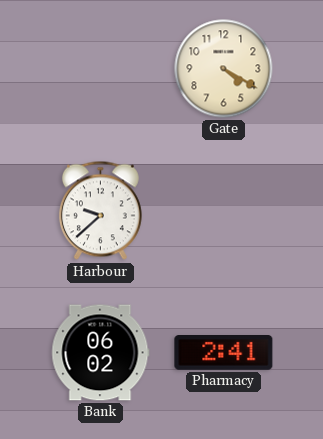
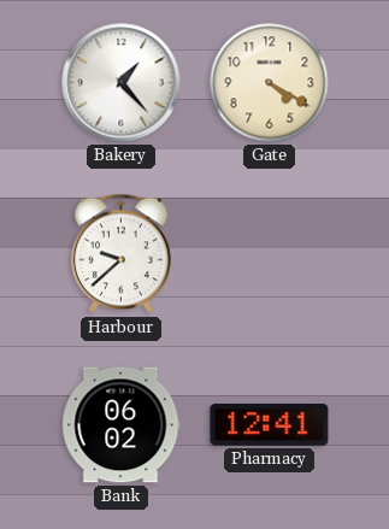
Bakery: none -> 1:23
Pharmacy: 2:41 -> 12:41
